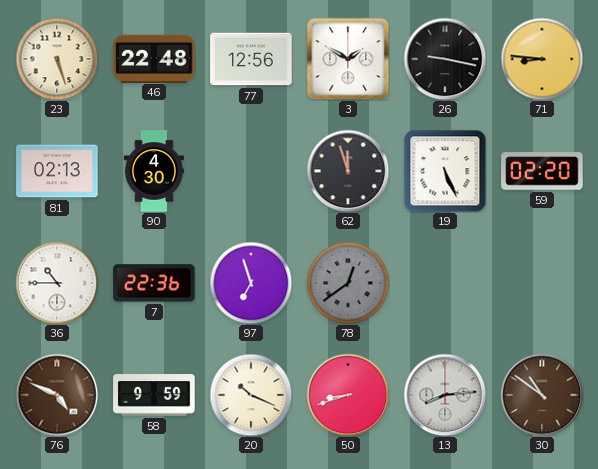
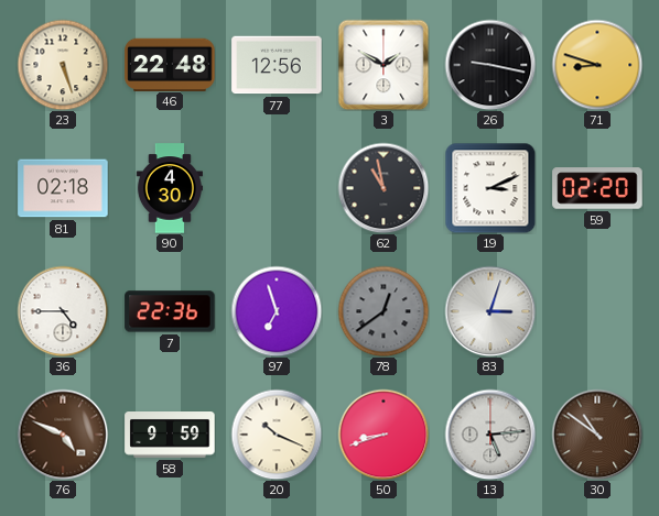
71: 8:46 -> 8:48
81: 02:13 -> 02:18
62: 11:57 -> 10:58
19: 5:26 -> 3:11
36: 10:45 -> 4:45
83: none -> 3:03
13: 8:14 -> 5:14
